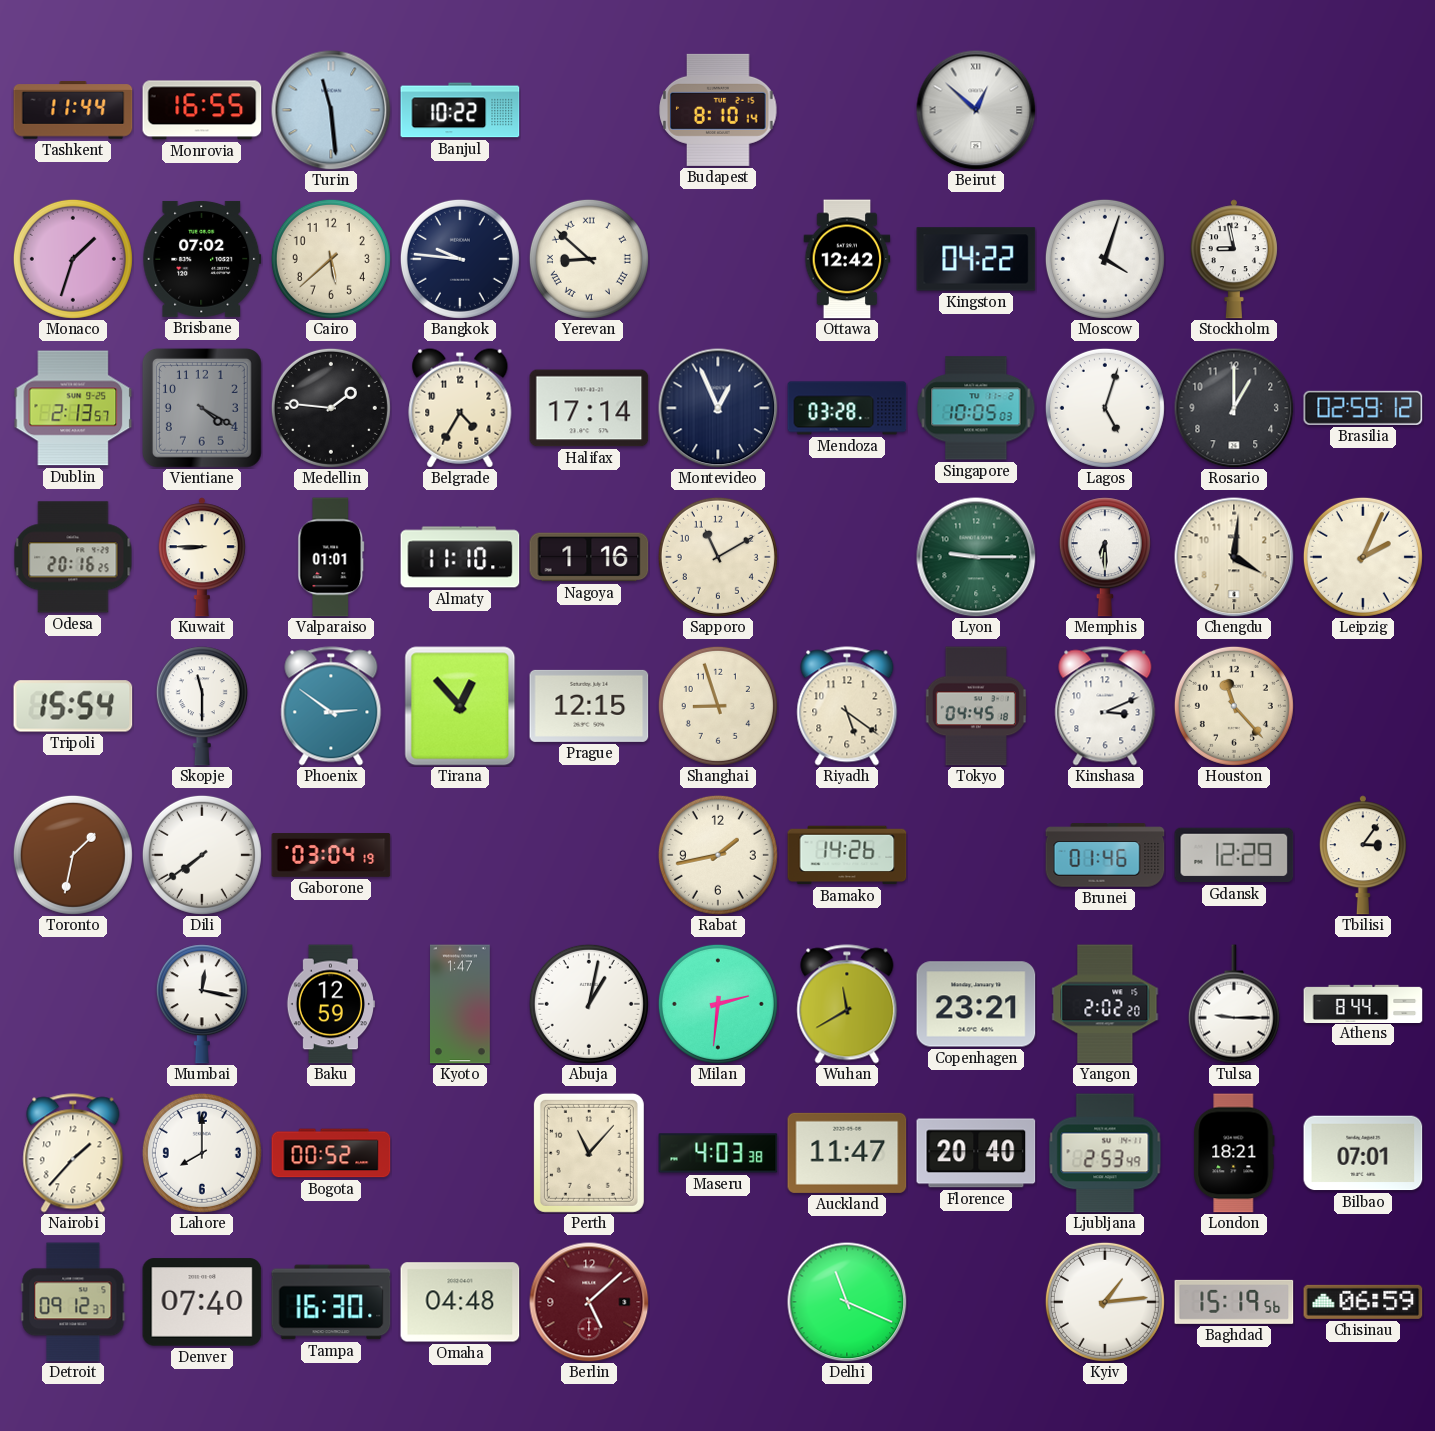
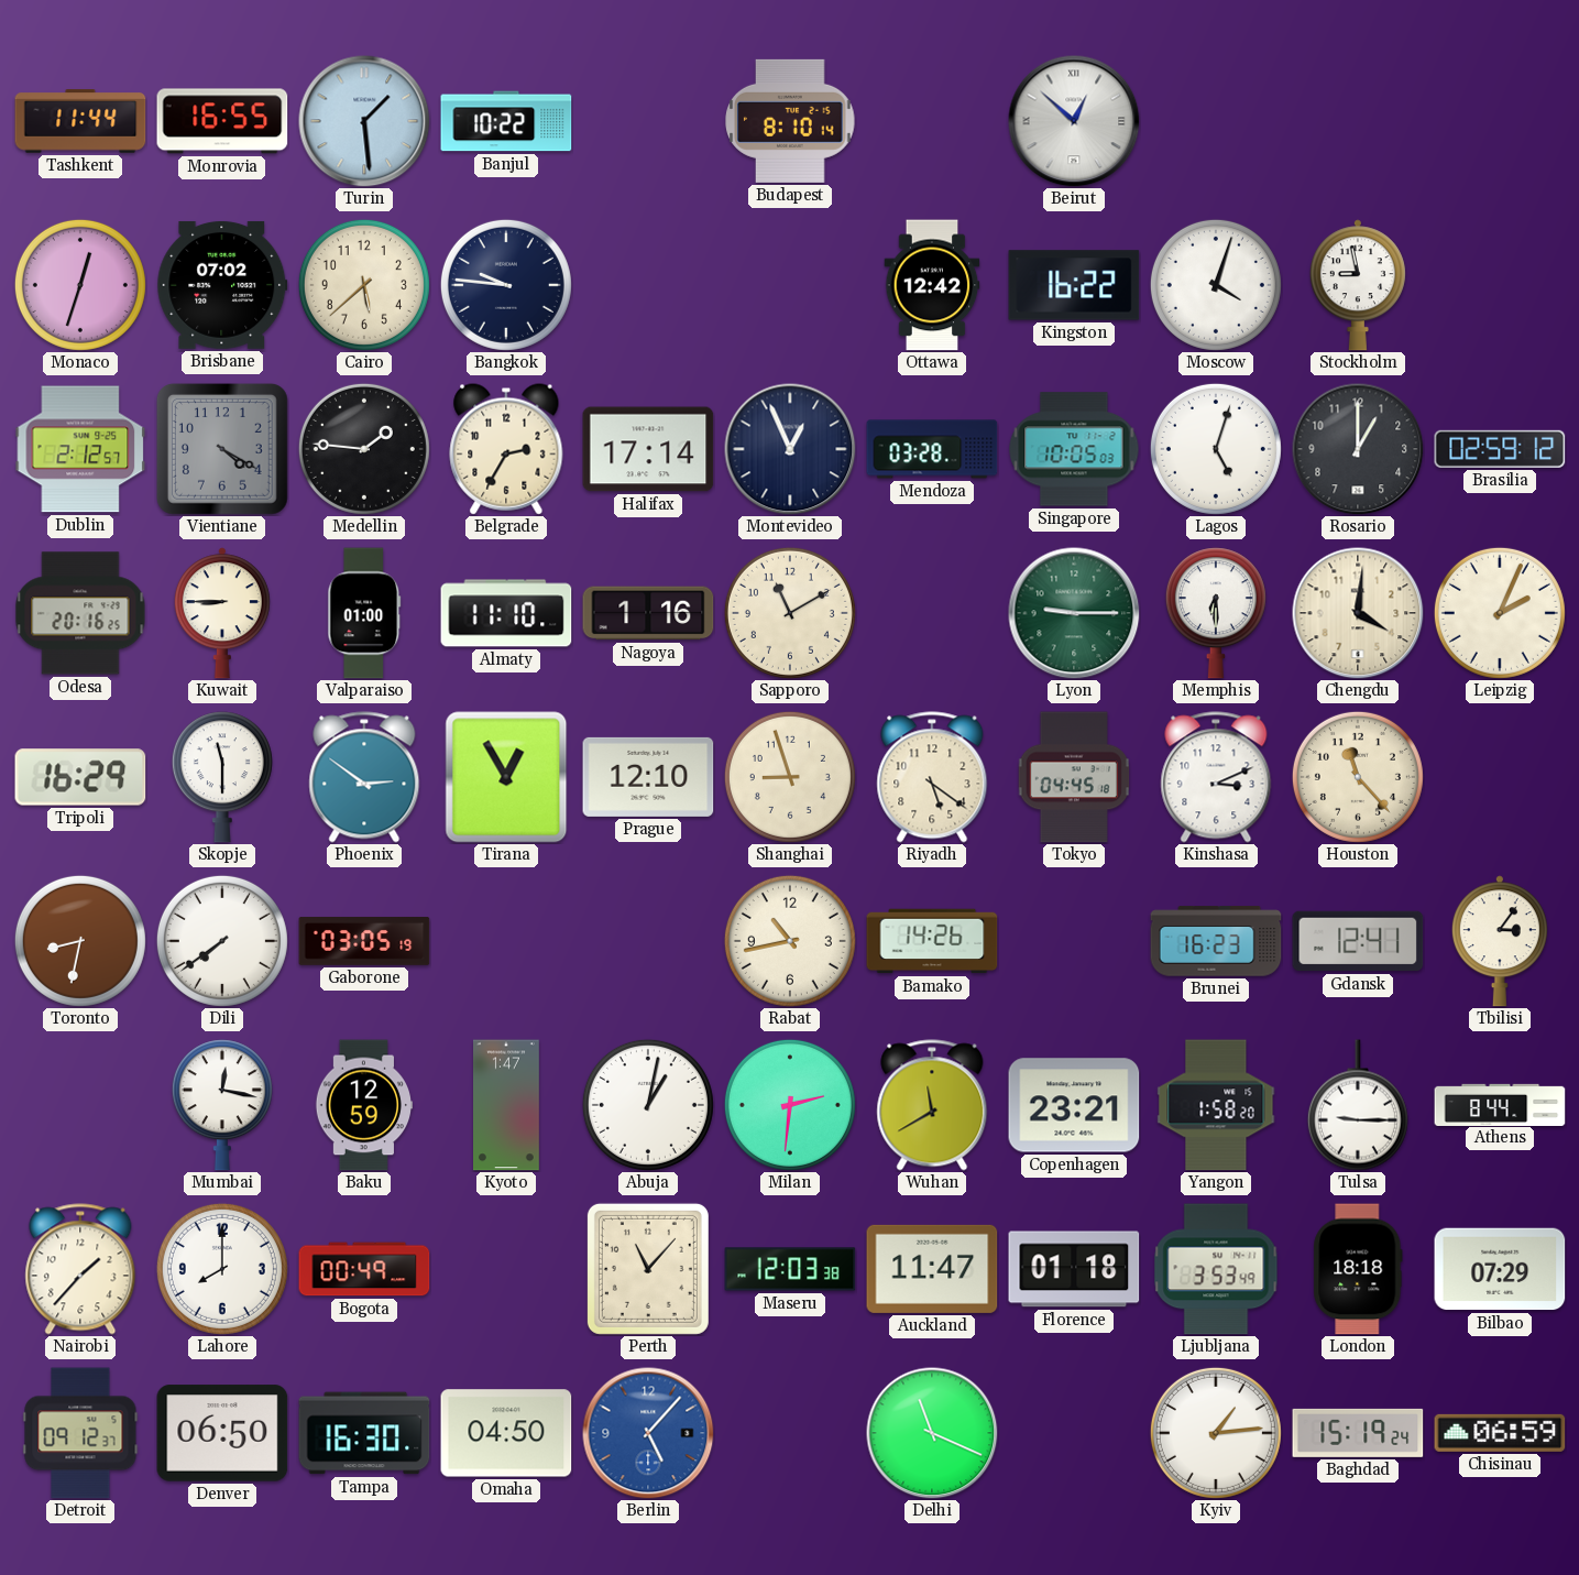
Turin: 11:29 -> 1:29
Monaco: 1:33 -> 12:33
Yerevan: 8:52 -> none
Kingston: 04:22 -> 16:22
Dublin: 2:13 -> 2:12
Belgrade: 4:35 -> 2:35
Valparaiso: 01:01 -> 01:00
Tripoli: 15:54 -> 16:29
Tirana: 12:53 -> 12:55
Prague: 12:15 -> 12:10
Toronto: 1:32 -> 8:32
Gaborone: 03:04 -> 03:05
Rabat: 1:43 -> 10:43
Brunei: 01:46 -> 16:23
Gdansk: 12:29 -> 12:41
Yangon: 2:02 -> 1:58
Bogota: 00:52 -> 00:49
Maseru: 4:03 -> 12:03
Florence: 20:40 -> 01:18
Ljubljana: 2:53 -> 3:53
London: 18:21 -> 18:18
Bilbao: 07:01 -> 07:29
Denver: 07:40 -> 06:50
Omaha: 04:48 -> 04:50
Berlin: 5:08 -> 5:07
Berlin dial: burgundy -> blue
Baghdad: 15:19:56 -> 15:19:24
